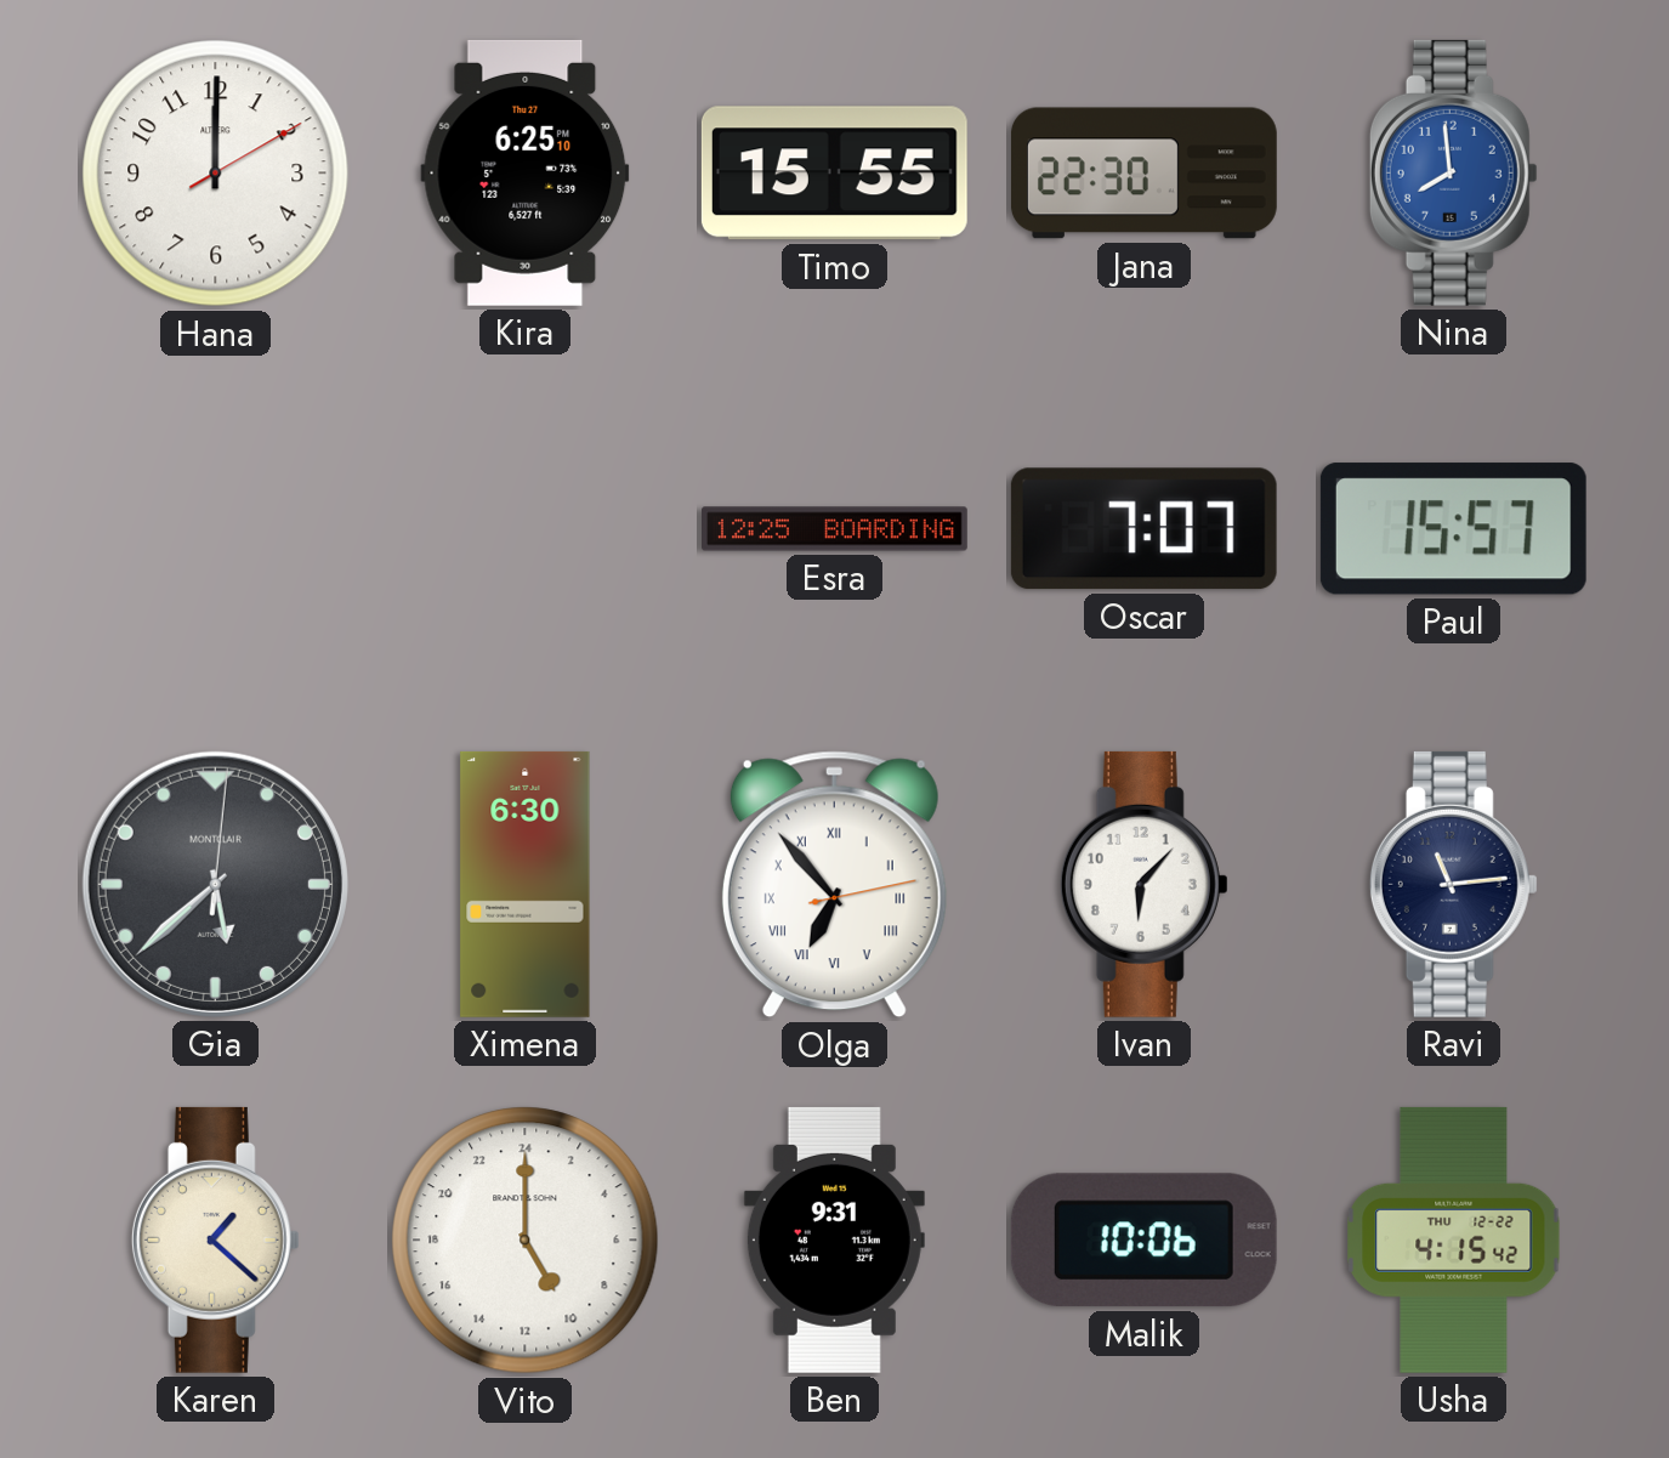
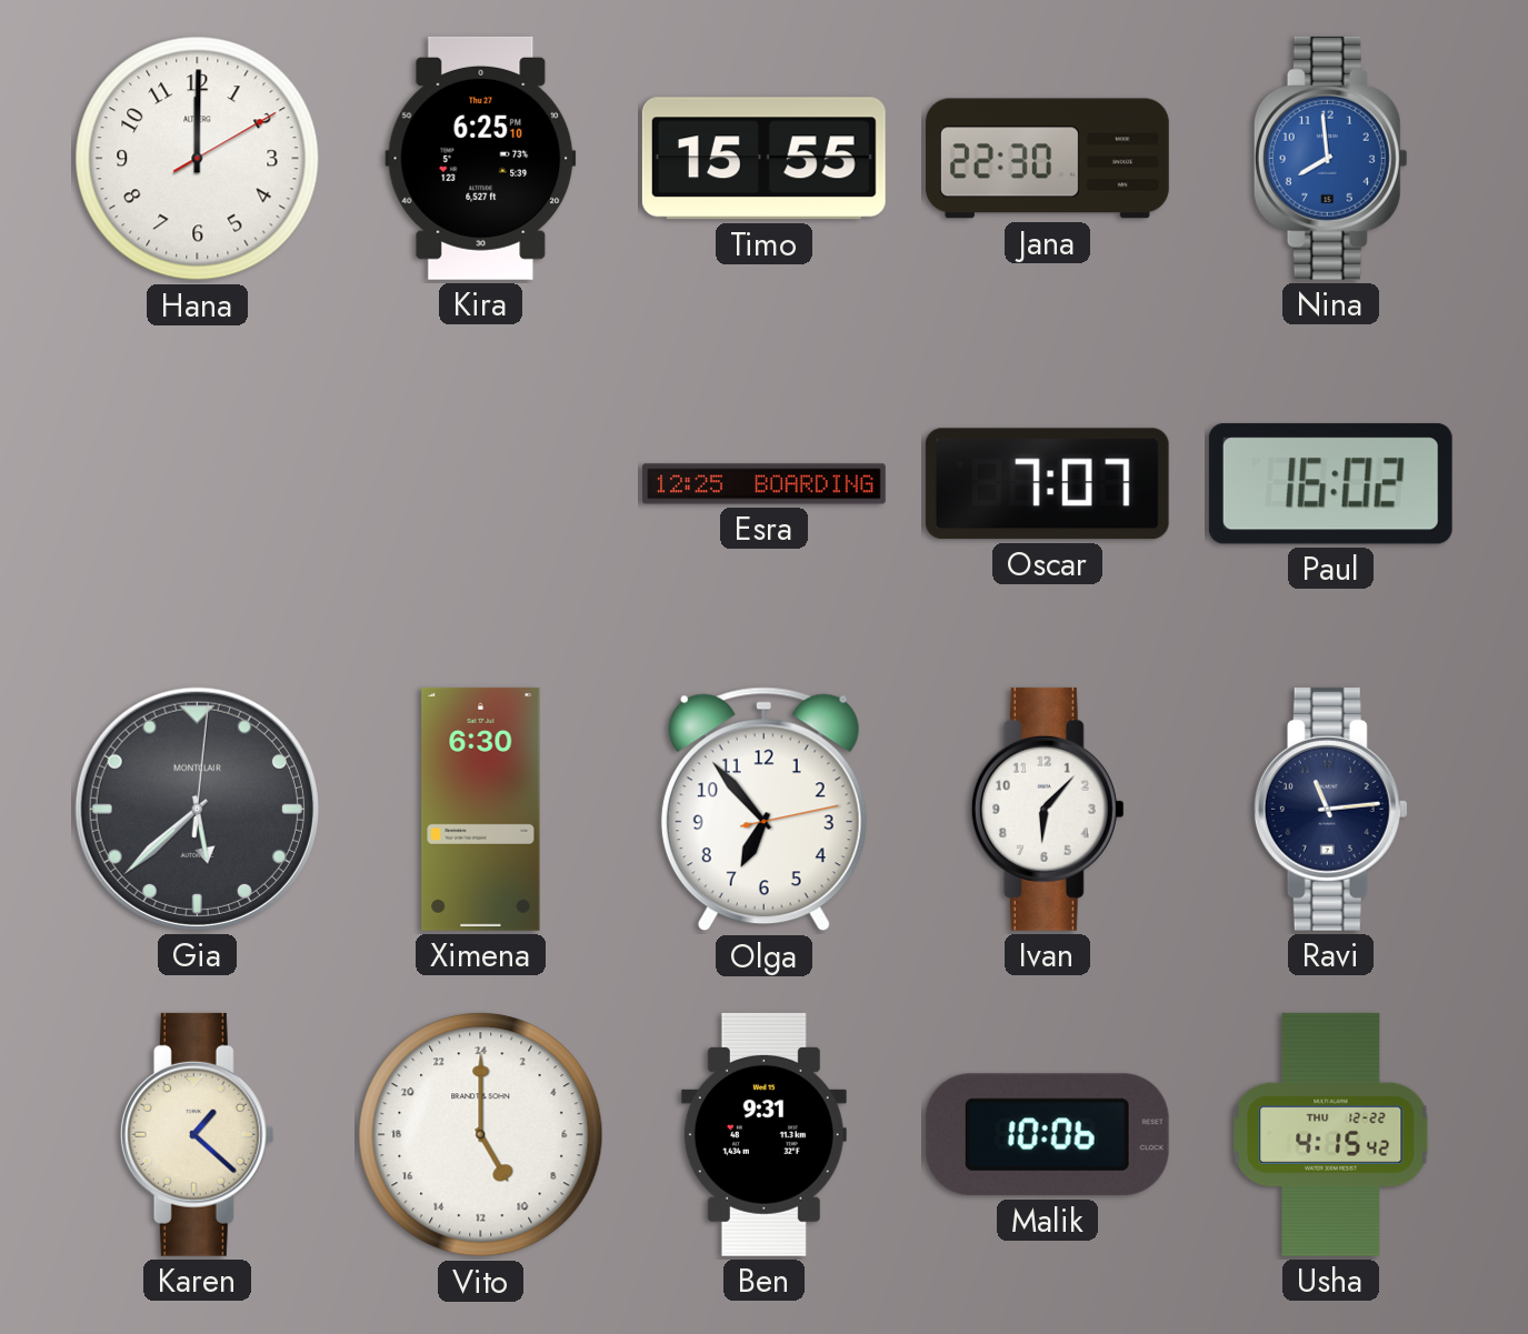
Paul: 15:57 -> 16:02
Olga numerals: Roman -> Arabic
